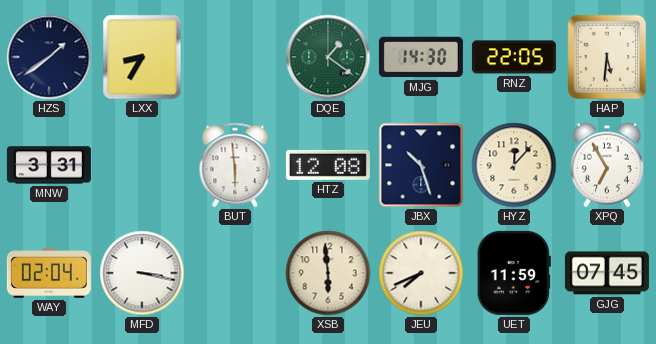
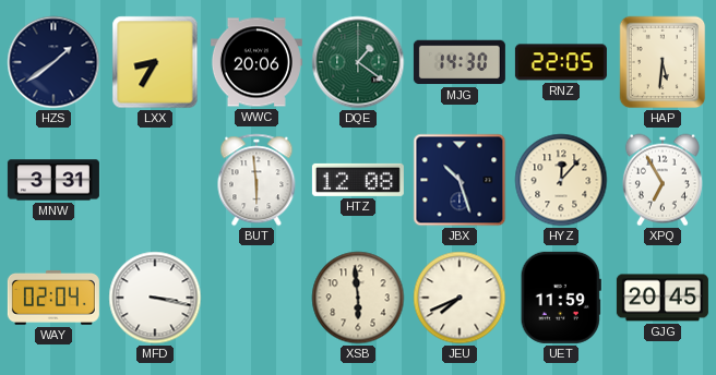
WWC: none -> 20:06
GJG: 07:45 -> 20:45
